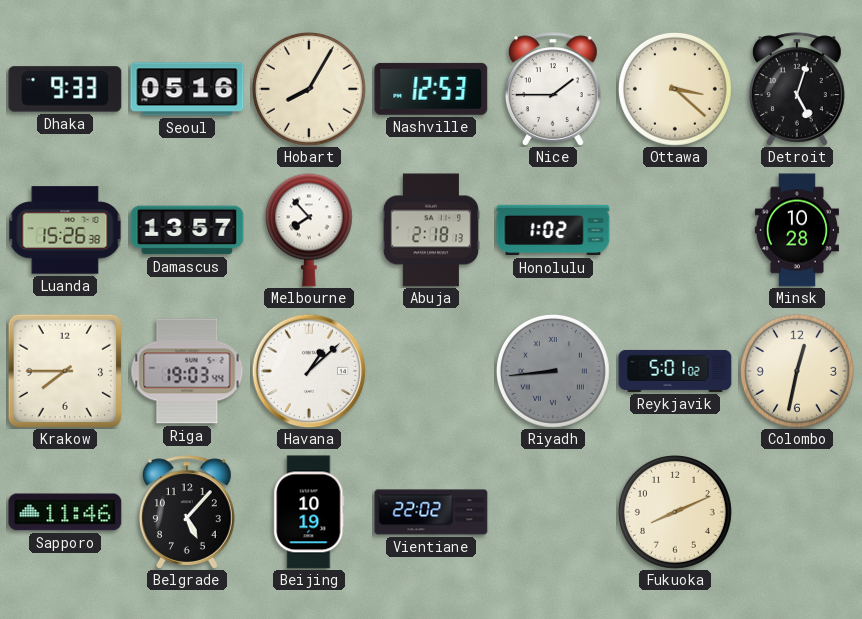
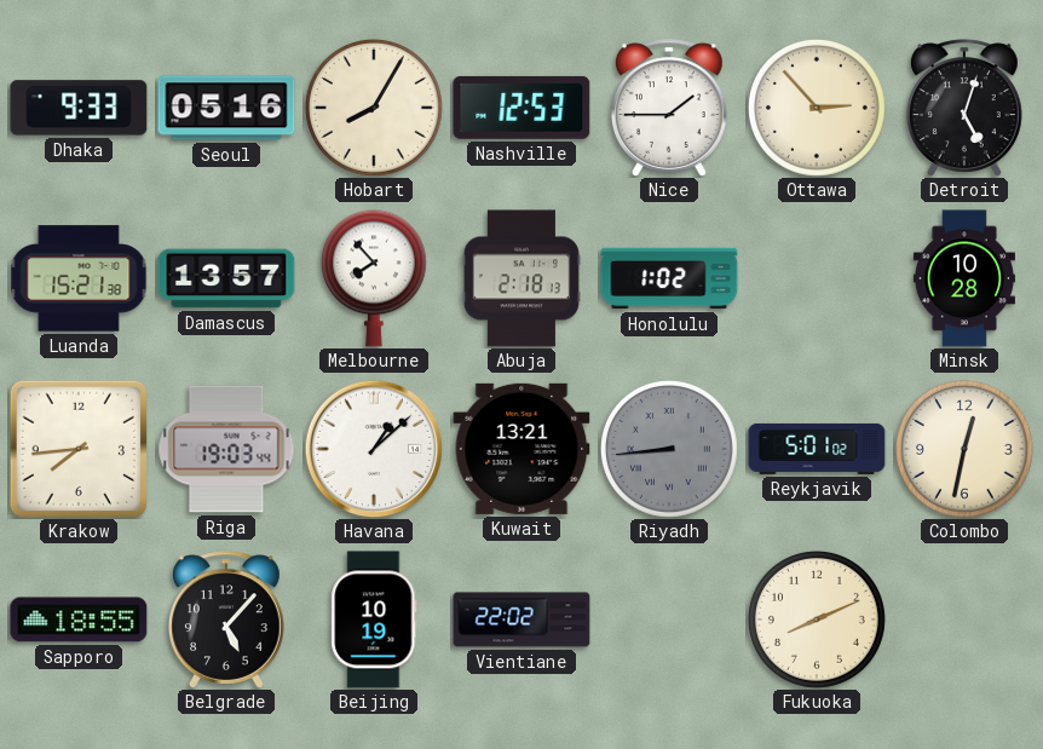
Ottawa: 3:22 -> 2:53
Luanda: 15:26 -> 15:21
Krakow: 7:45 -> 7:44
Kuwait: none -> 13:21
Sapporo: 11:46 -> 18:55
